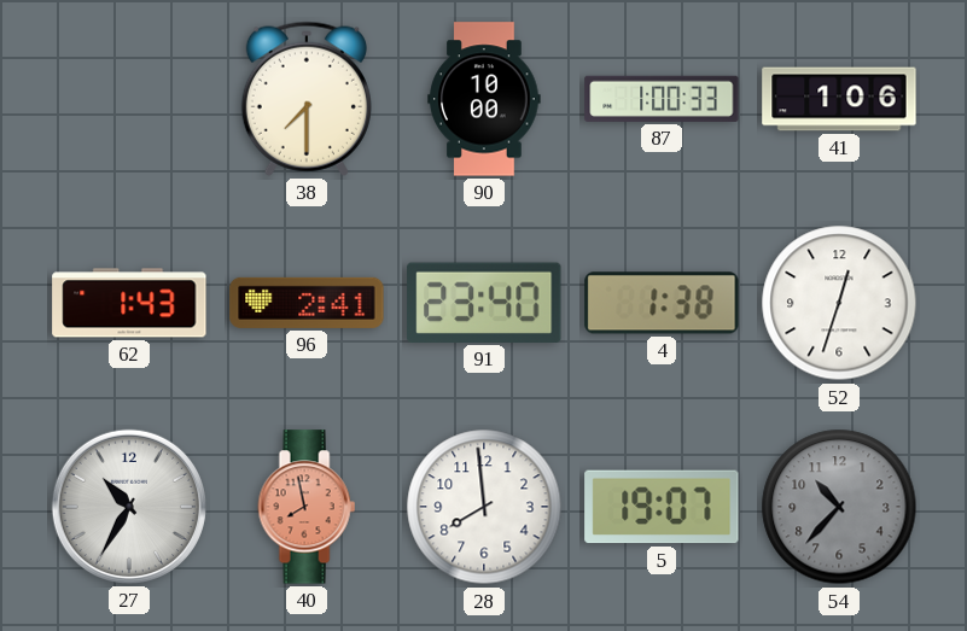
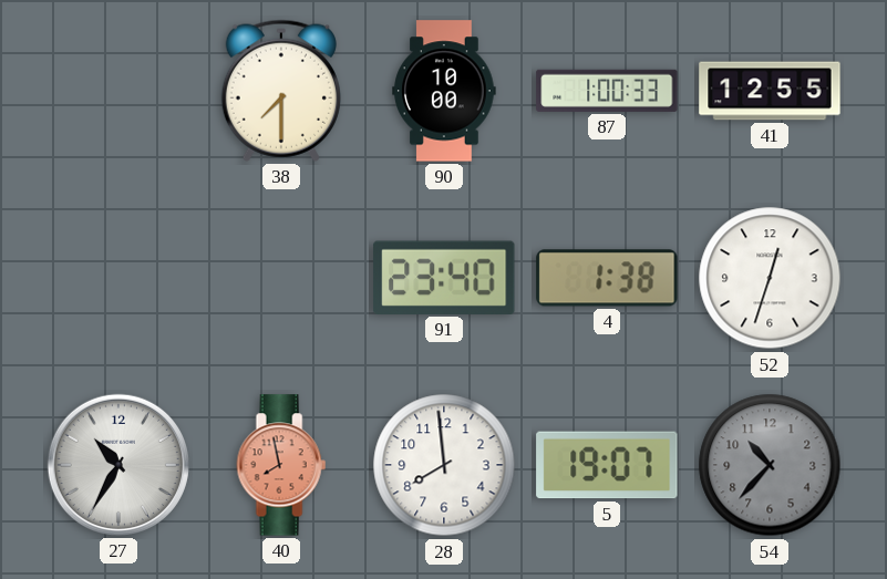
41: 1:06 -> 12:55
62: 1:43 -> none
96: 2:41 -> none
